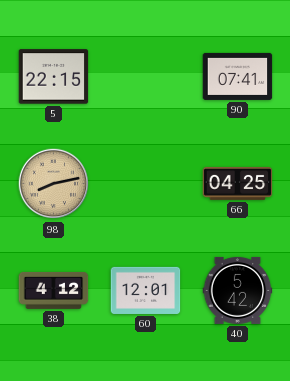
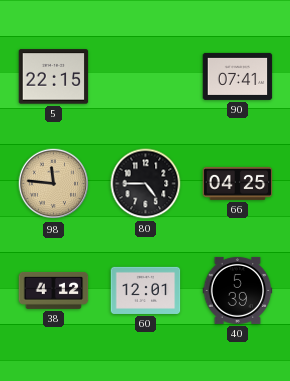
98: 8:13 -> 11:46
80: none -> 4:45
40: 5:42 -> 5:39
